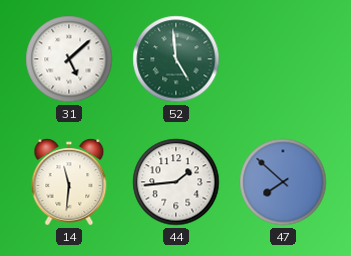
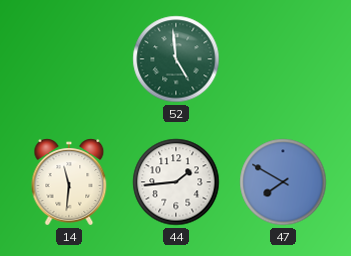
31: 5:08 -> none
47: 7:52 -> 7:50
